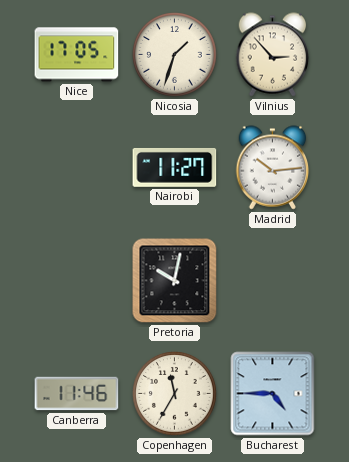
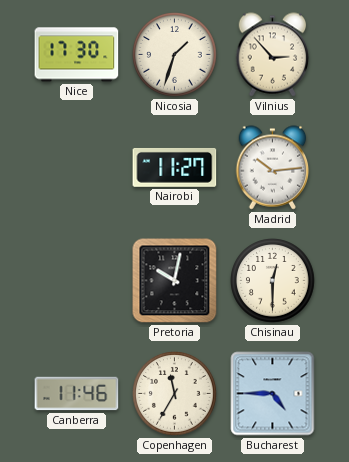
Nice: 17:05 -> 17:30
Chisinau: none -> 12:30
